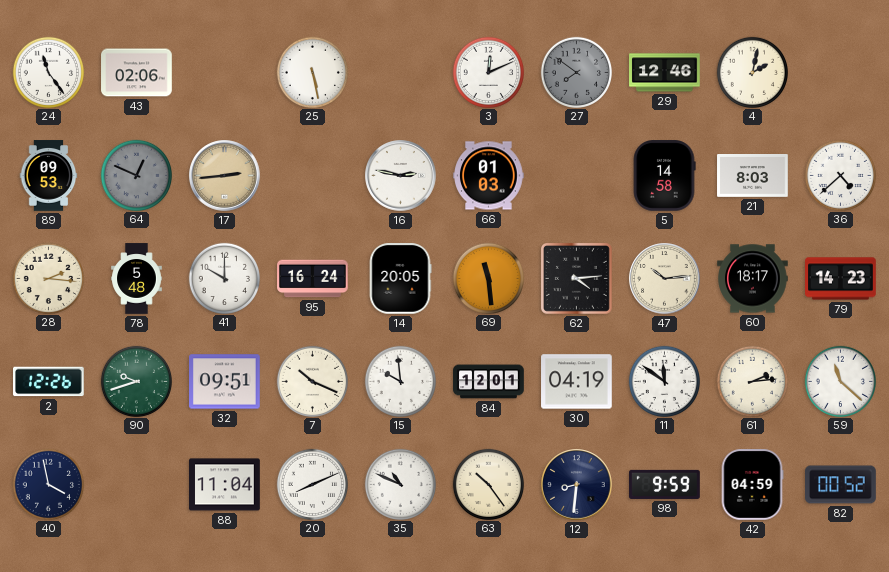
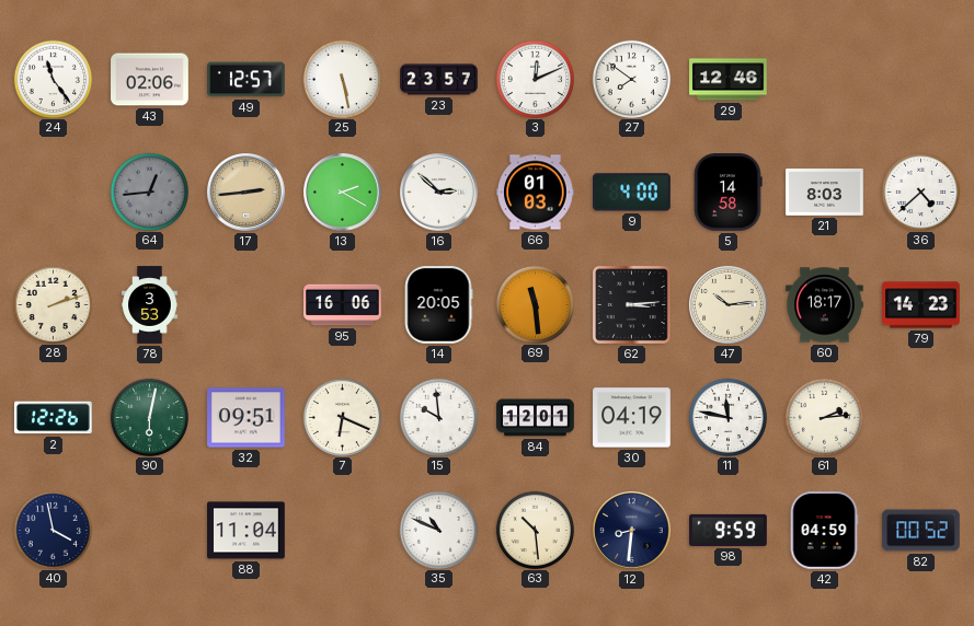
49: none -> 12:57
23: none -> 23:57
27 dial: grey -> white
4: 2:02 -> none
89: 09:53 -> none
64: 12:49 -> 12:44
13: none -> 2:20
16: 2:47 -> 2:52
9: none -> 4:00
28: 2:16 -> 2:12
78: 5:48 -> 3:53
41: 10:00 -> none
95: 16:24 -> 16:06
62: 4:14 -> 3:14
90: 9:42 -> 6:02
7: 10:19 -> 6:19
11: 11:51 -> 11:47
59: 11:22 -> none
20: 8:11 -> none
63: 10:24 -> 10:29
